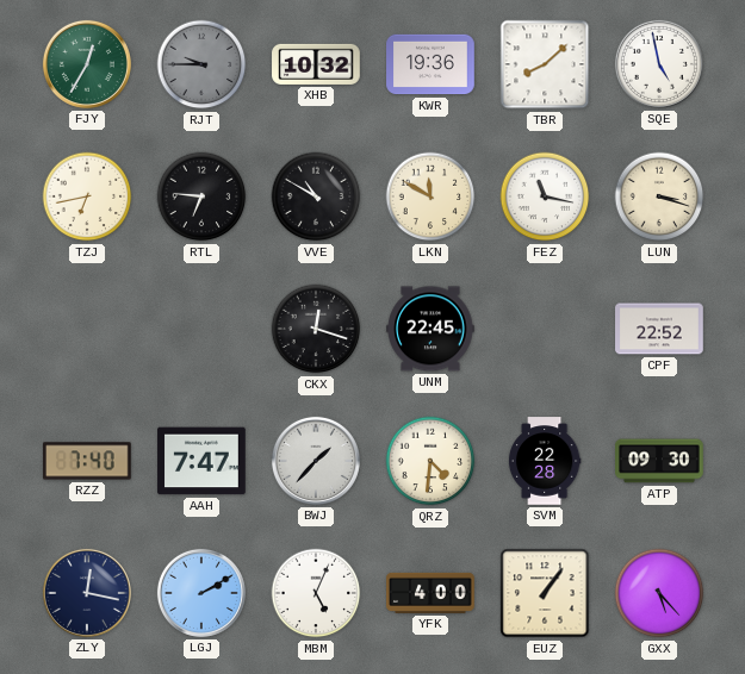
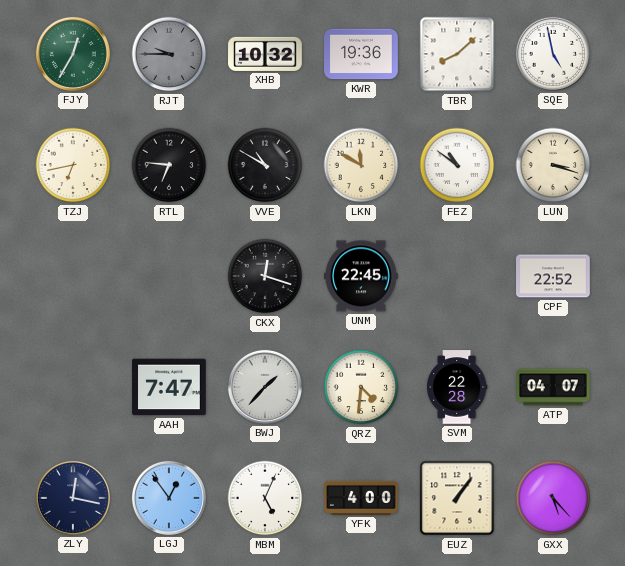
FEZ: 11:17 -> 10:51
RZZ: 7:40 -> none
ATP: 09:30 -> 04:07
LGJ: 2:10 -> 12:54
